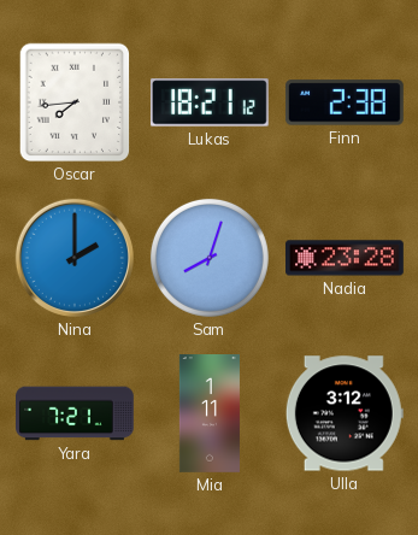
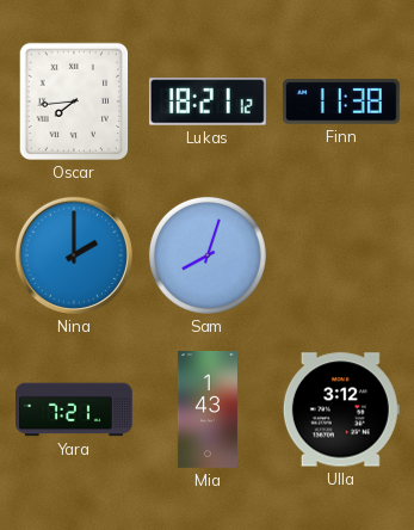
Finn: 2:38 -> 11:38
Nadia: 23:28 -> none
Mia: 1:11 -> 1:43
